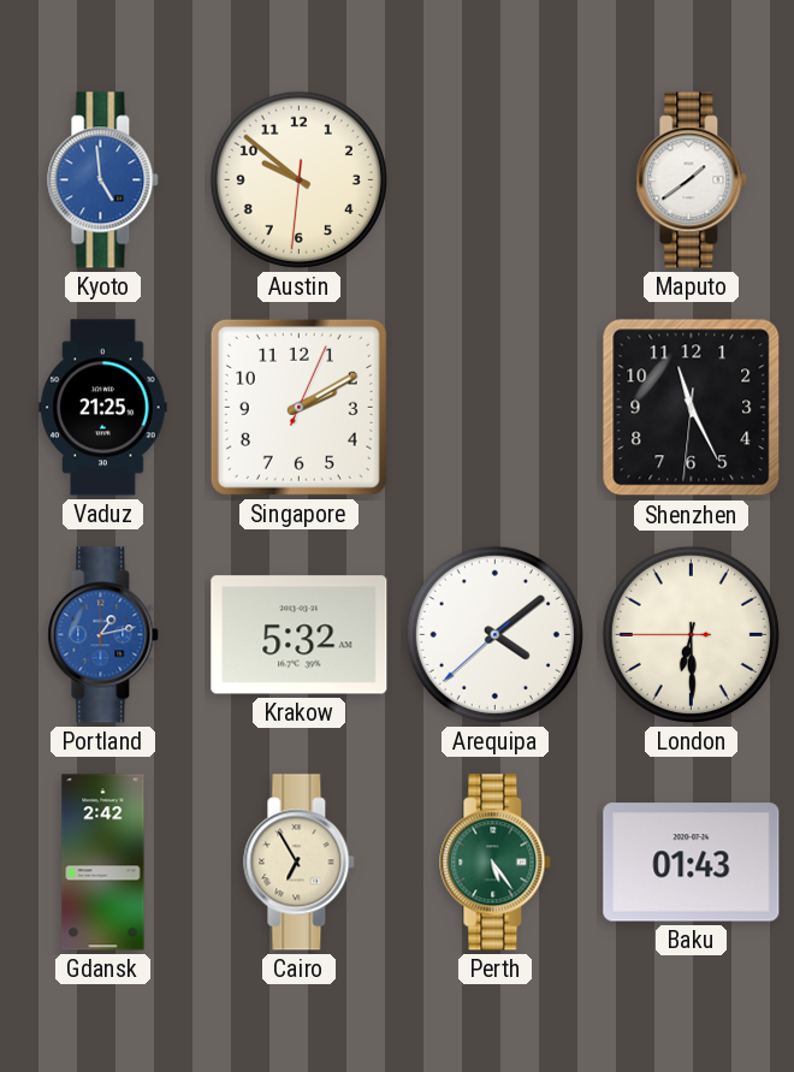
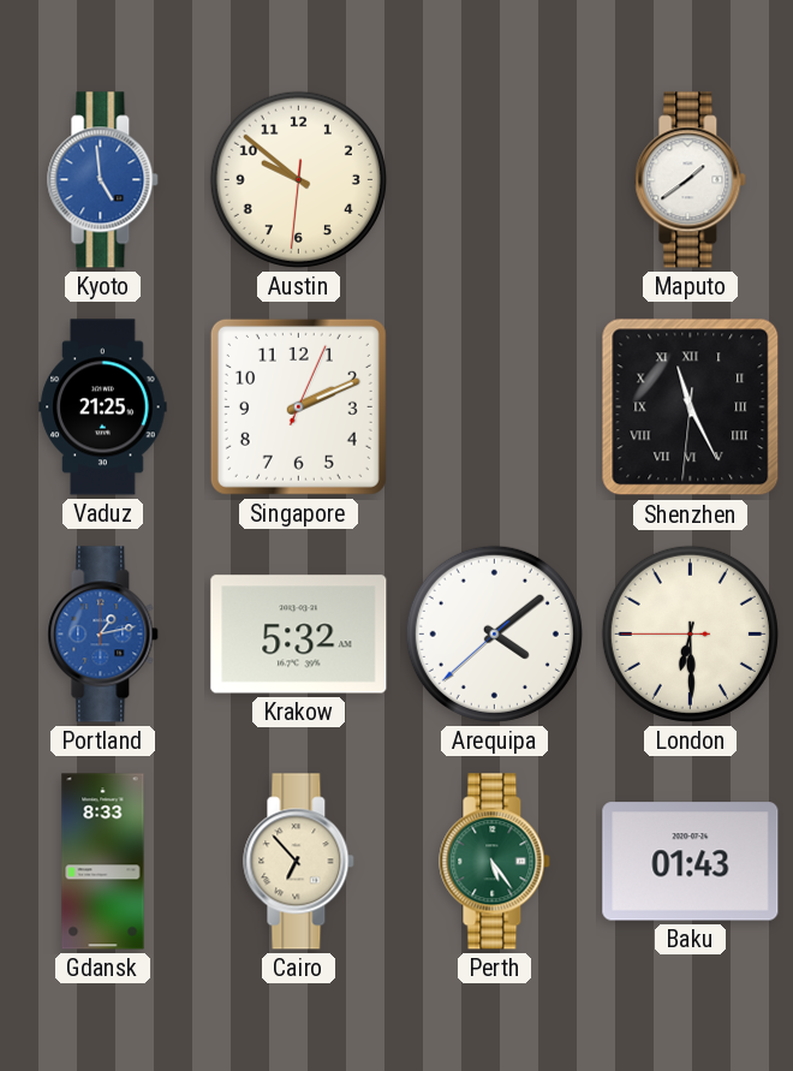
Singapore: 2:10 -> 2:11
Shenzhen numerals: Arabic -> Roman
Gdansk: 2:42 -> 8:33
Cairo: 6:55 -> 6:53
